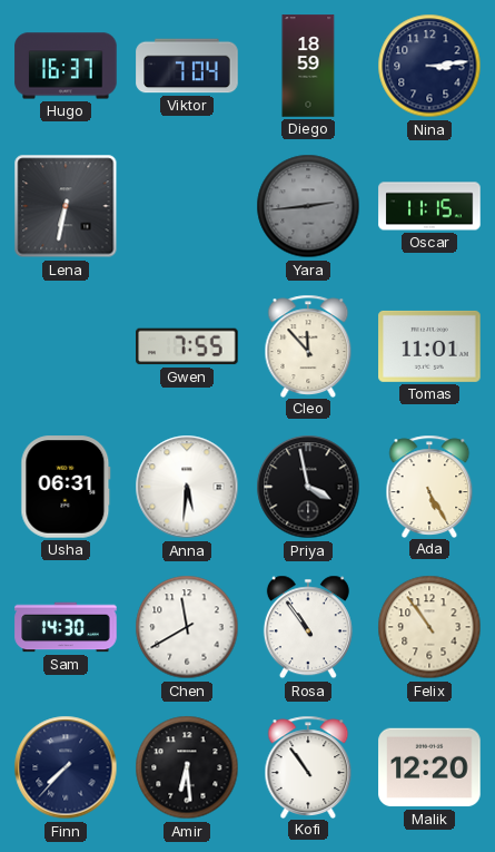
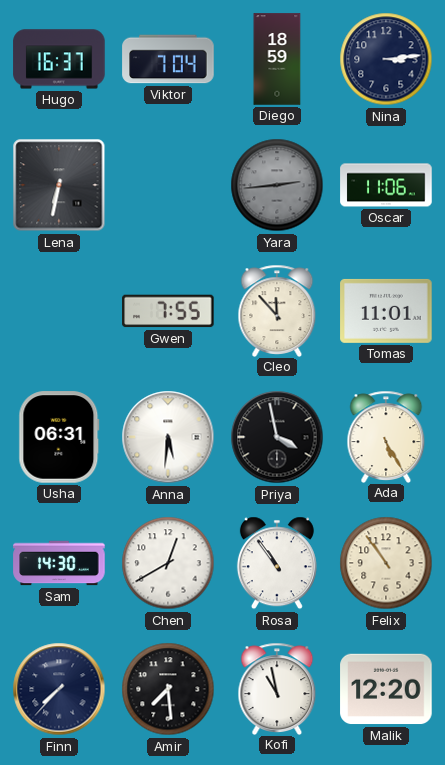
Oscar: 11:15 -> 11:06
Chen: 11:40 -> 12:40
Amir: 6:29 -> 7:29
Kofi: 10:54 -> 10:58
